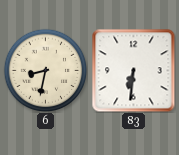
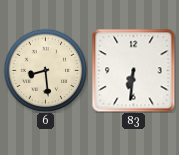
6: 8:32 -> 8:29
